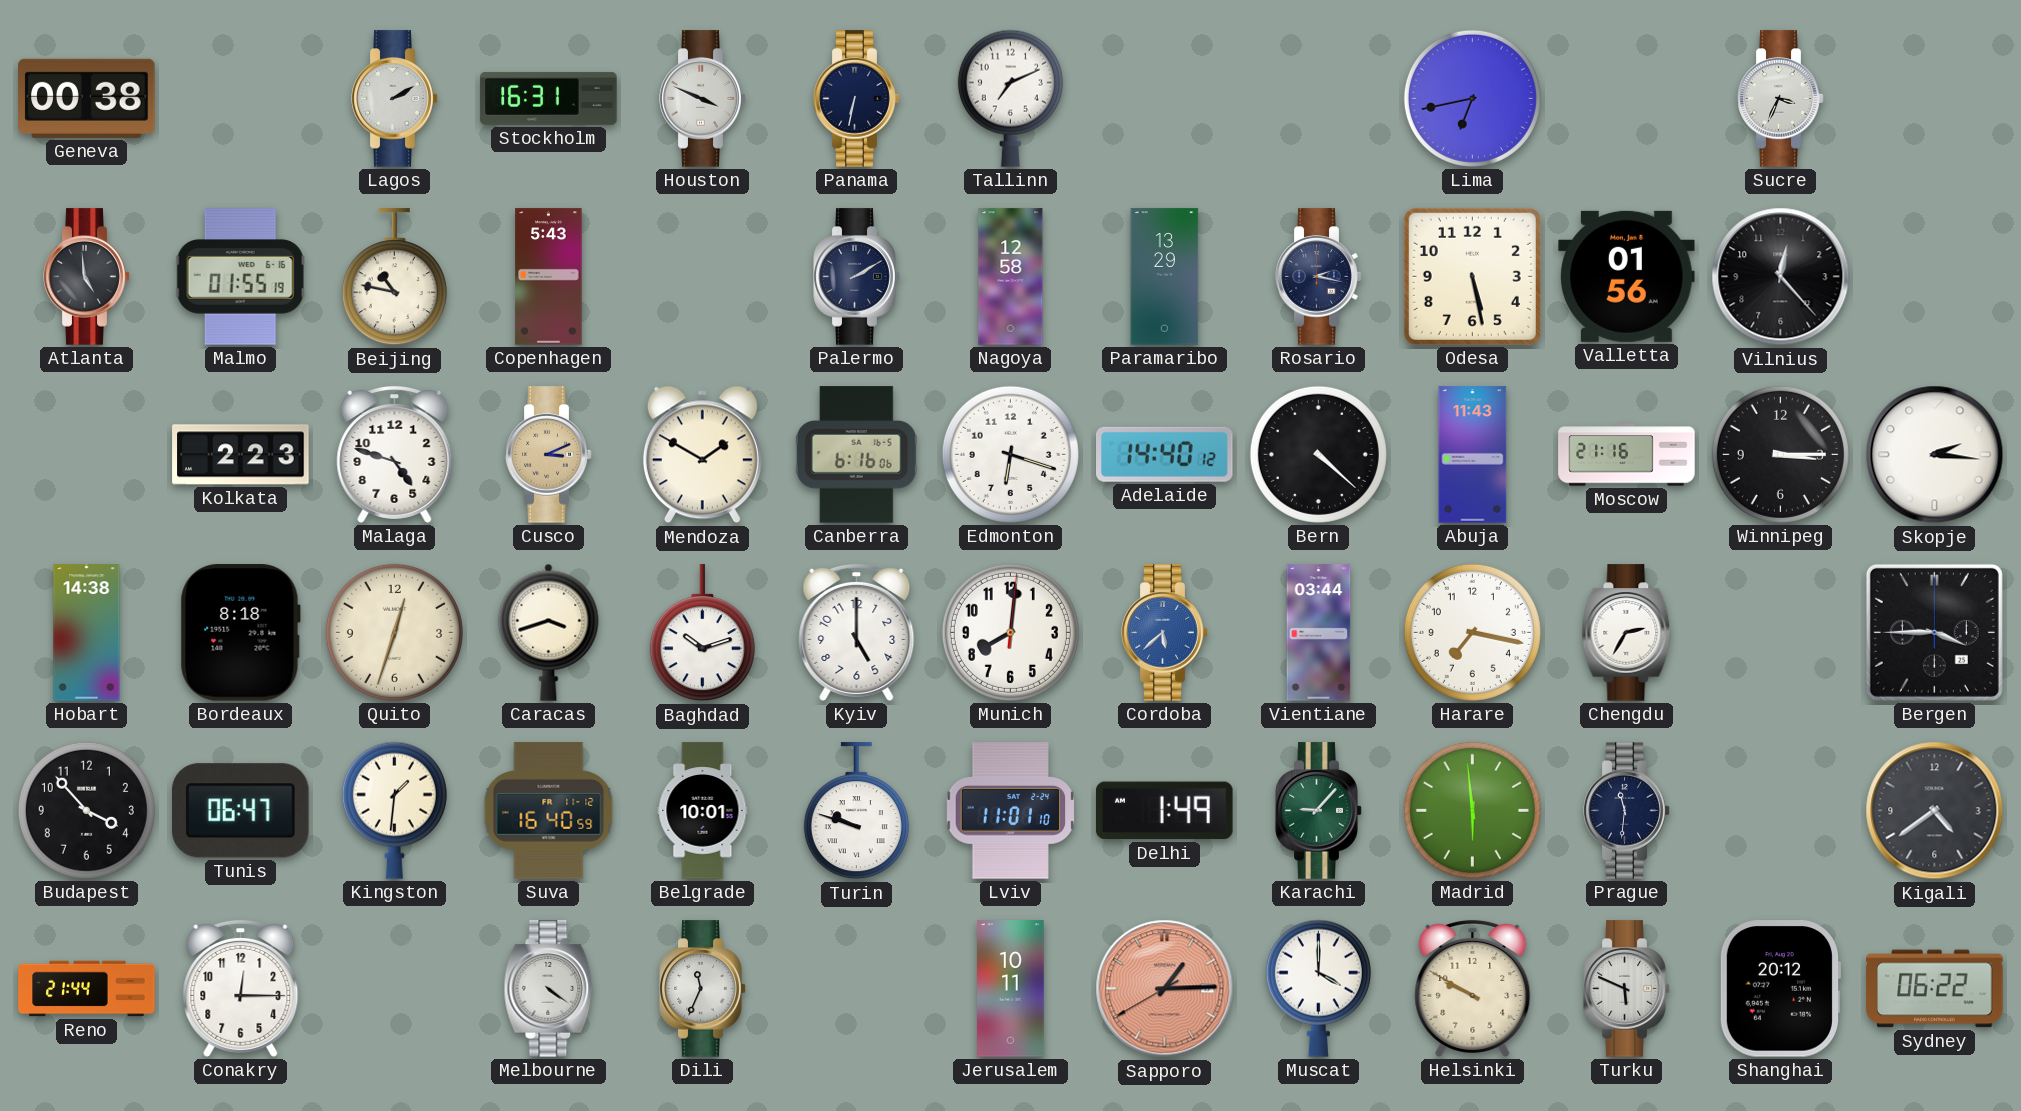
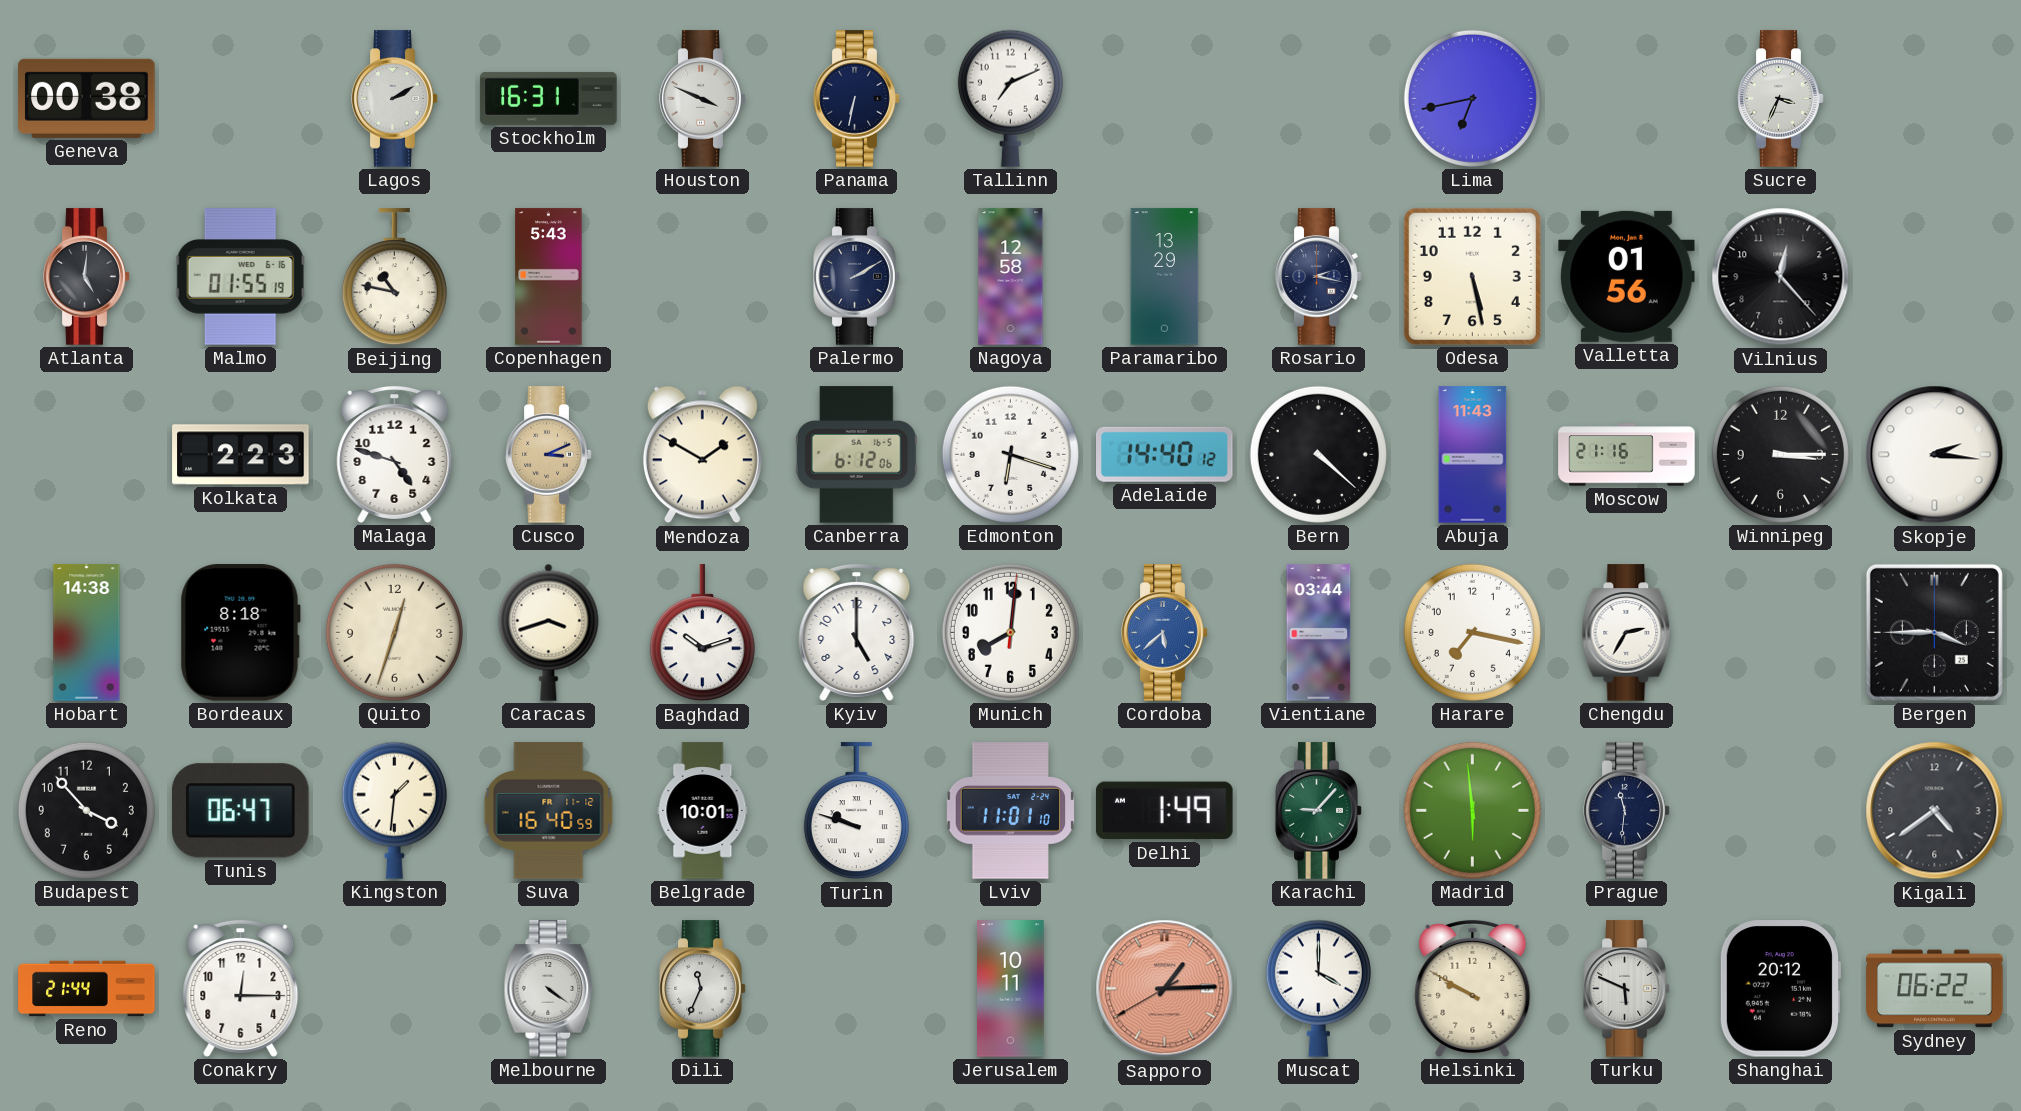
Atlanta: 4:59 -> 5:01
Canberra: 6:16 -> 6:12
